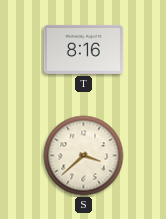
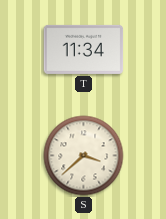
T: 8:16 -> 11:34
